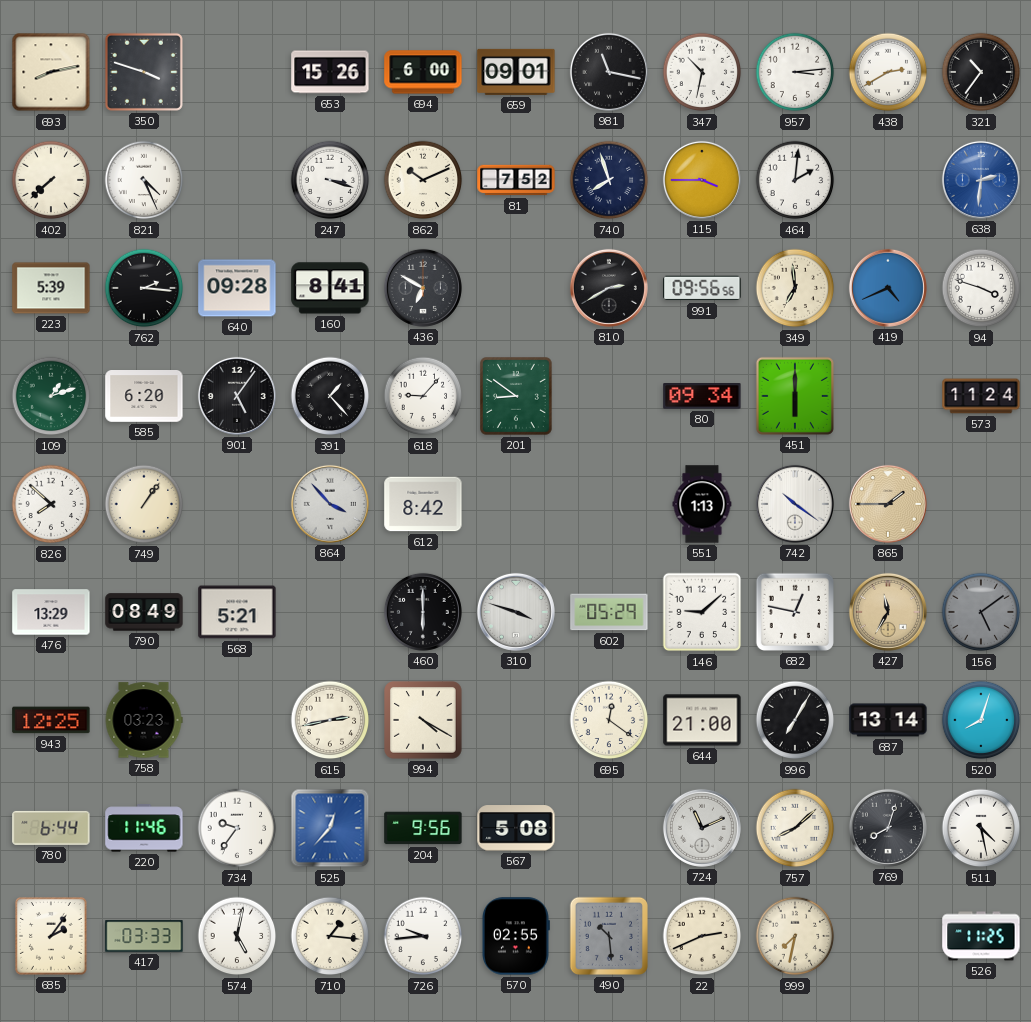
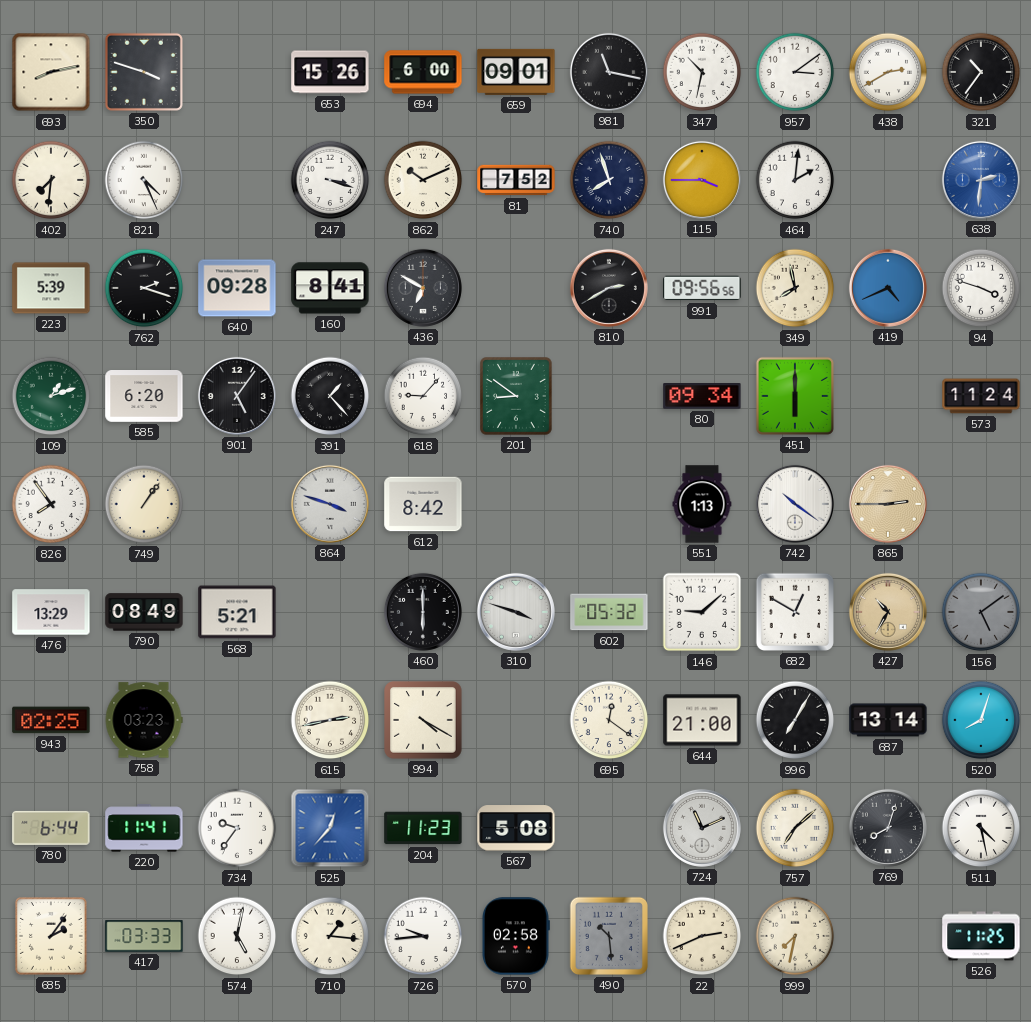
957: 3:14 -> 3:09
402: 7:38 -> 7:31
762: 2:16 -> 2:18
349: 6:59 -> 7:58
826: 7:52 -> 7:54
864: 3:53 -> 3:48
865: 1:45 -> 2:45
602: 05:29 -> 05:32
682: 12:47 -> 12:50
427: 11:35 -> 10:35
943: 12:25 -> 02:25
220: 11:46 -> 11:41
204: 9:56 -> 11:23
757: 8:08 -> 7:08
570: 02:55 -> 02:58
